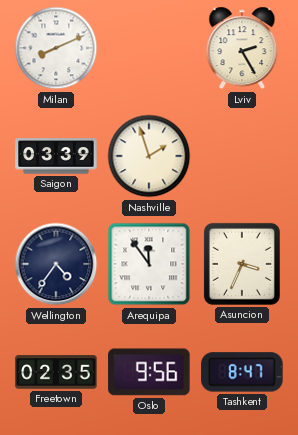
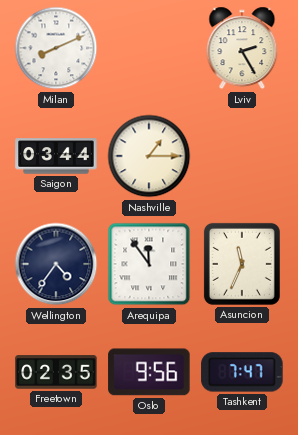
Saigon: 03:39 -> 03:44
Nashville: 1:57 -> 1:15
Asuncion: 3:34 -> 11:34
Tashkent: 8:47 -> 7:47
